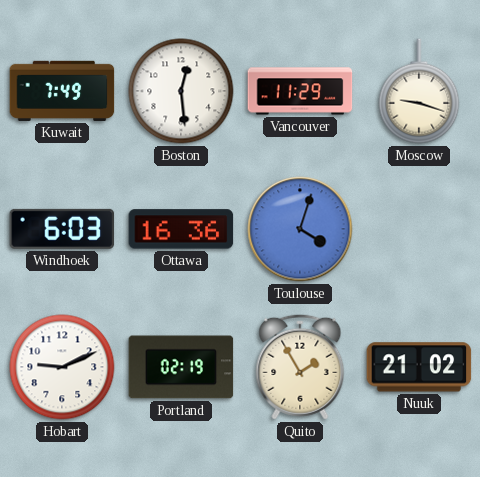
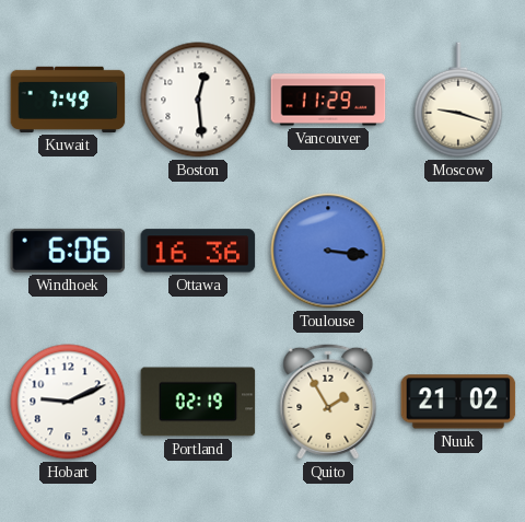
Windhoek: 6:03 -> 6:06
Toulouse: 4:03 -> 3:16
